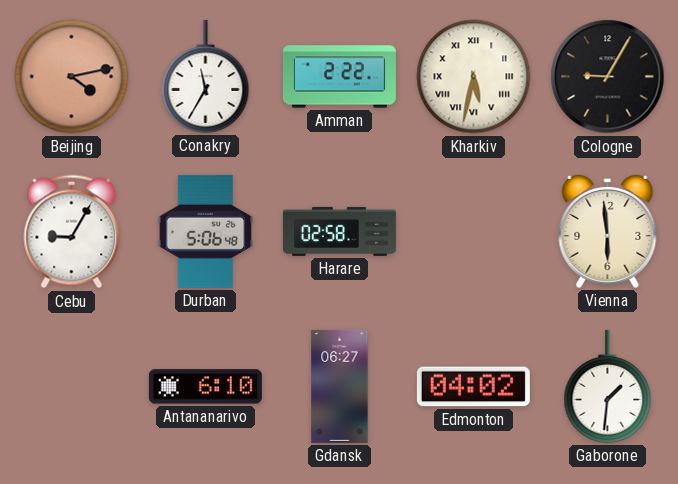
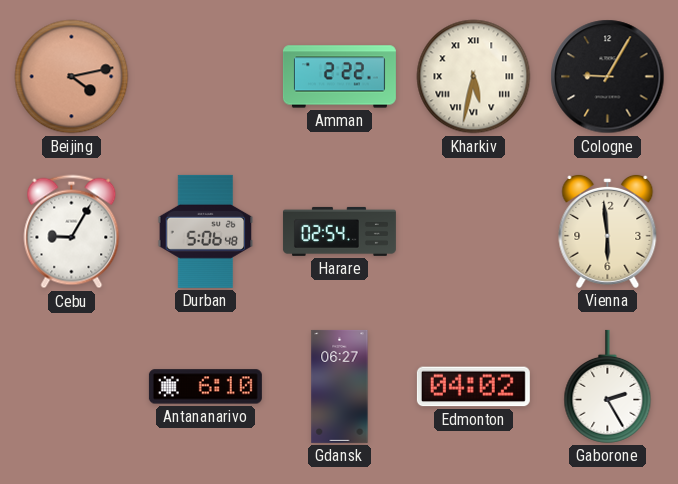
Conakry: 11:35 -> none
Harare: 02:58 -> 02:54
Gaborone: 1:31 -> 2:25
